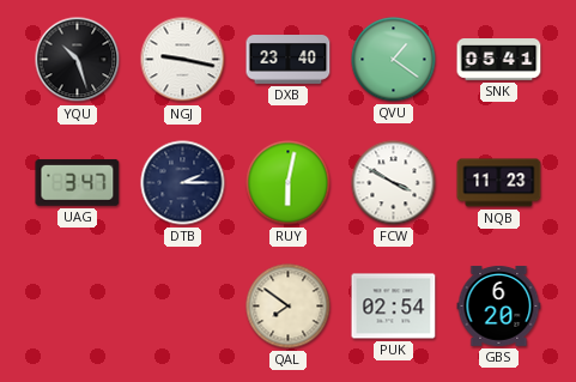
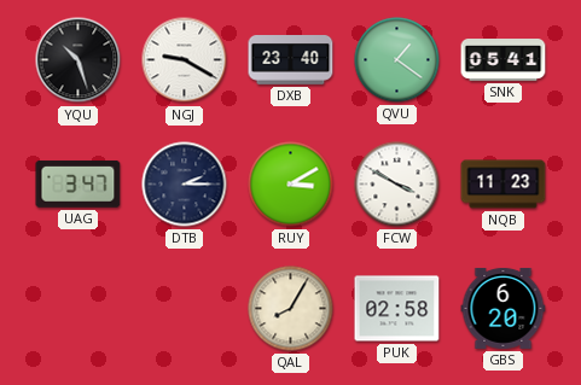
NGJ: 9:17 -> 9:20
RUY: 6:02 -> 3:10
QAL: 7:51 -> 8:05
PUK: 02:54 -> 02:58
